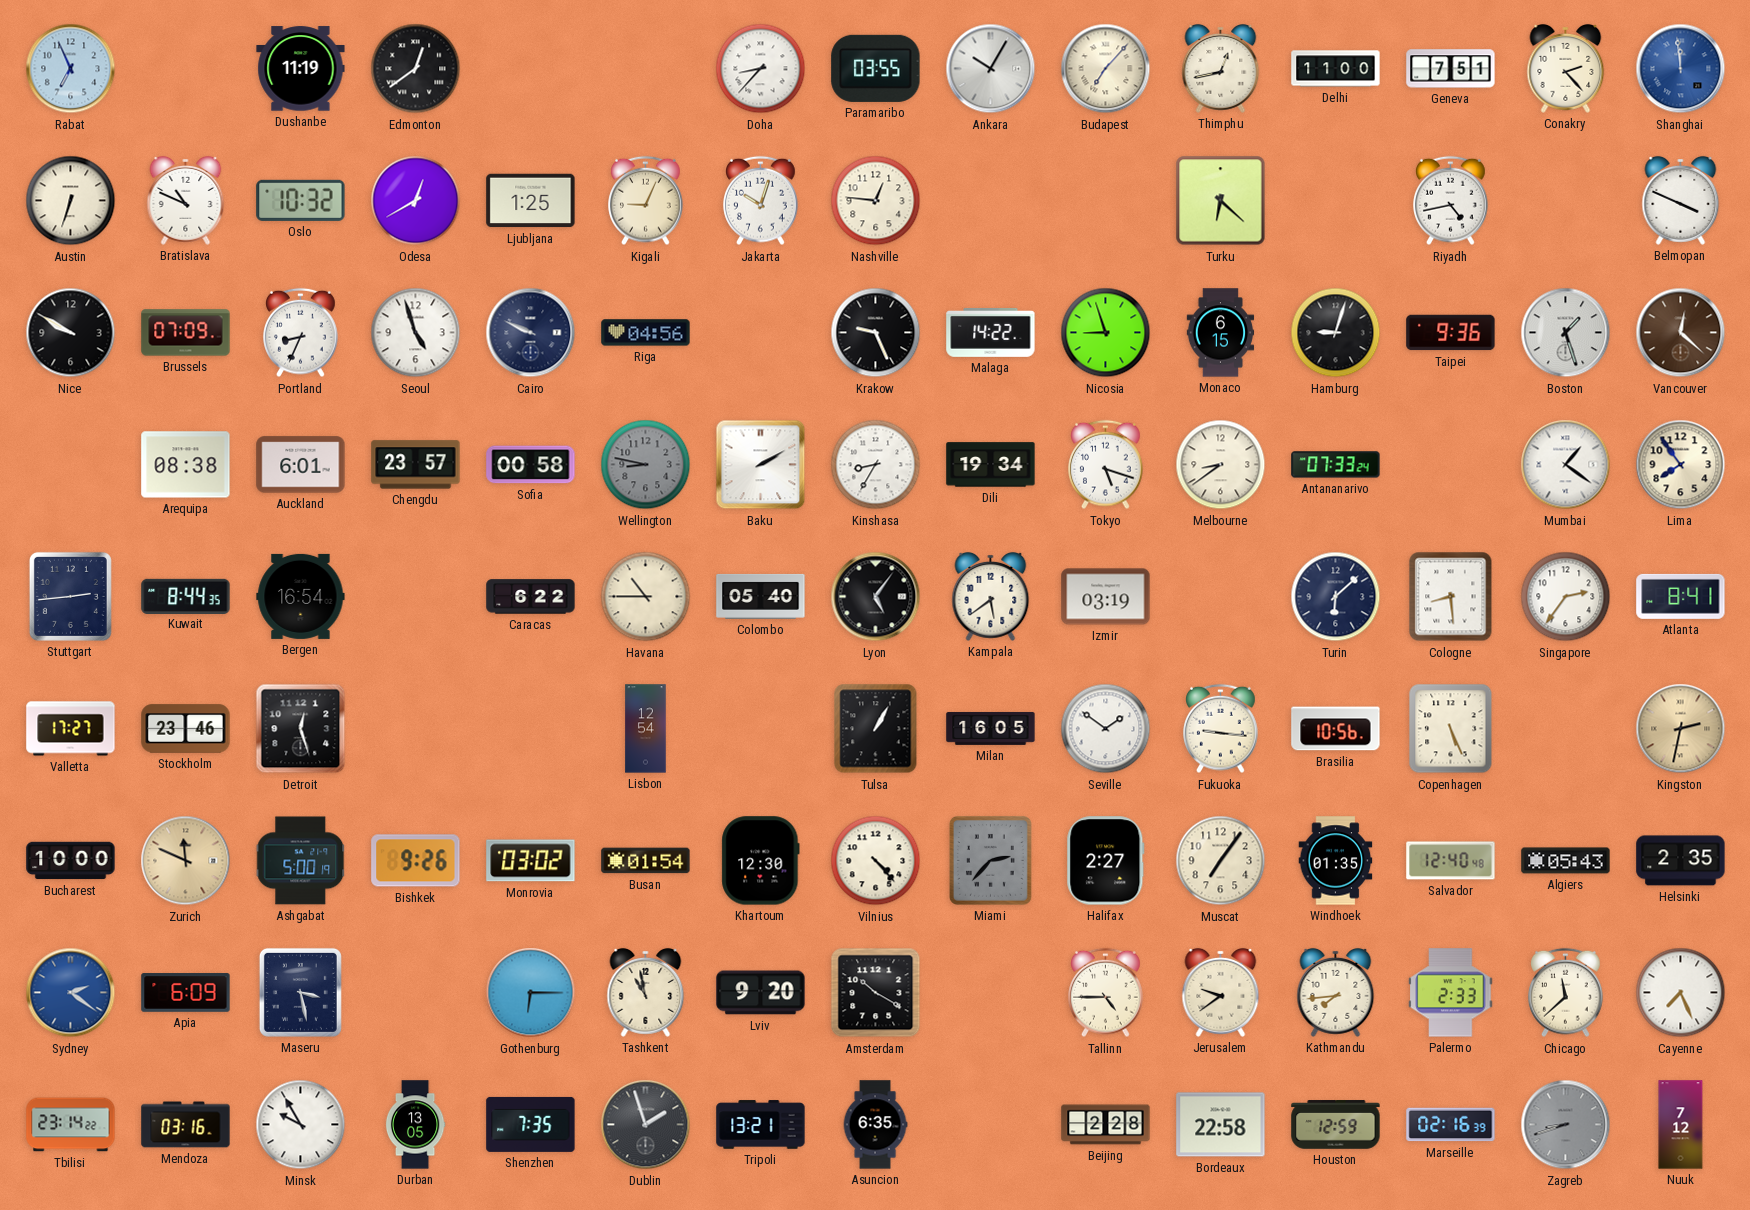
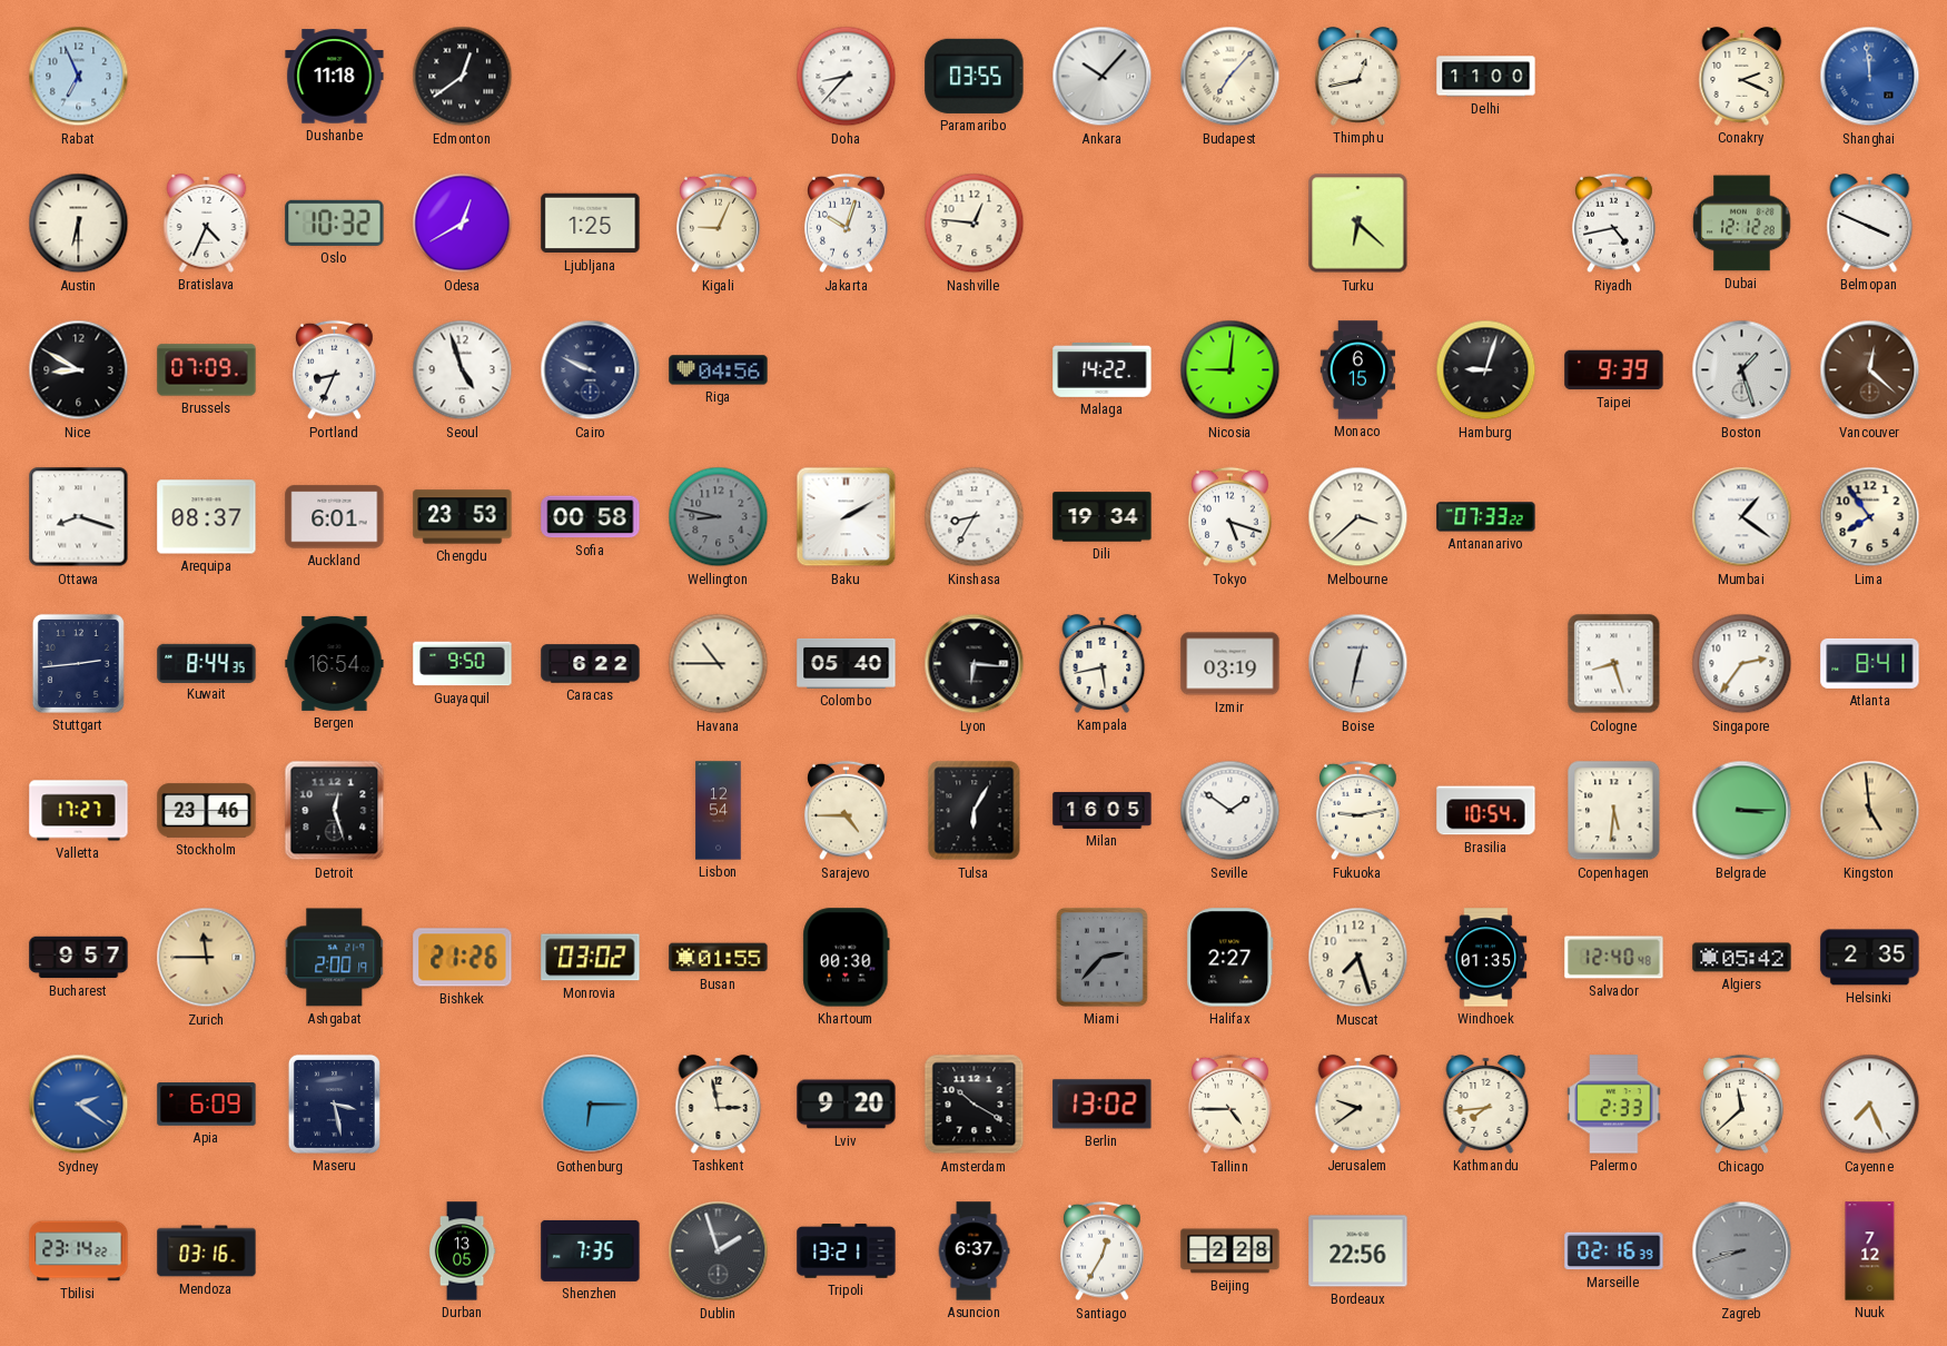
Dushanbe: 11:19 -> 11:18
Ankara: 10:05 -> 10:07
Geneva: 7:51 -> none
Conakry: 2:23 -> 2:19
Austin: 6:33 -> 6:30
Bratislava: 10:49 -> 4:34
Dubai: none -> 12:12
Nice: 9:50 -> 8:50
Krakow: 9:26 -> none
Nicosia: 8:57 -> 9:01
Taipei: 9:36 -> 9:39
Ottawa: none -> 8:18
Arequipa: 08:38 -> 08:37
Chengdu: 23:57 -> 23:53
Melbourne: 8:39 -> 3:38
Antananarivo: 07:33:24 -> 07:33:22
Guayaquil: none -> 9:50
Lyon: 5:06 -> 6:16
Kampala: 5:39 -> 5:43
Boise: none -> 12:32
Turin: 6:08 -> none
Cologne: 8:29 -> 8:27
Sarajevo: none -> 4:45
Tulsa: 1:05 -> 6:05
Fukuoka: 9:16 -> 9:13
Brasilia: 10:56 -> 10:54
Copenhagen: 5:26 -> 5:31
Belgrade: none -> 3:15
Kingston: 2:32 -> 4:59
Bucharest: 10:00 -> 9:57
Zurich: 11:49 -> 11:45
Ashgabat: 5:00 -> 2:00
Bishkek: 9:26 -> 21:26
Busan: 01:54 -> 01:55
Khartoum: 12:30 -> 00:30
Vilnius: 4:23 -> none
Muscat: 7:06 -> 7:27
Algiers: 05:43 -> 05:42
Tashkent: 10:58 -> 2:58
Berlin: none -> 13:02
Minsk: 9:55 -> none
Asuncion: 6:35 -> 6:37
Santiago: none -> 12:35
Bordeaux: 22:58 -> 22:56
Houston: 12:59 -> none
